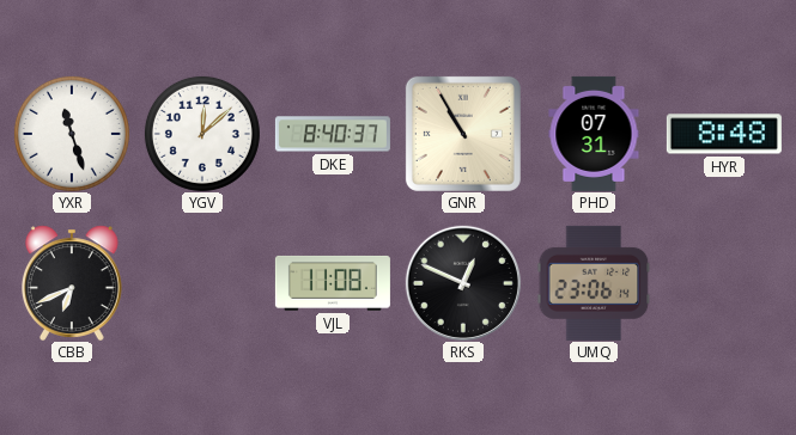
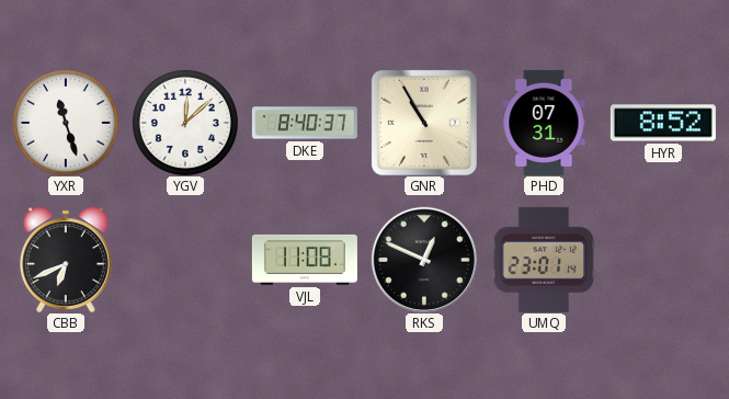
HYR: 8:48 -> 8:52
UMQ: 23:06 -> 23:01
